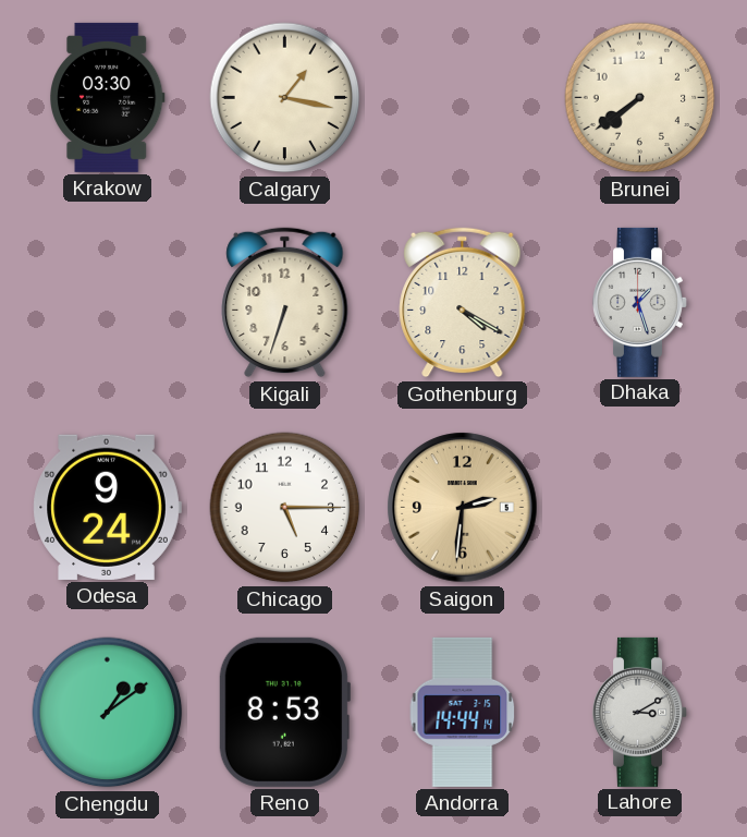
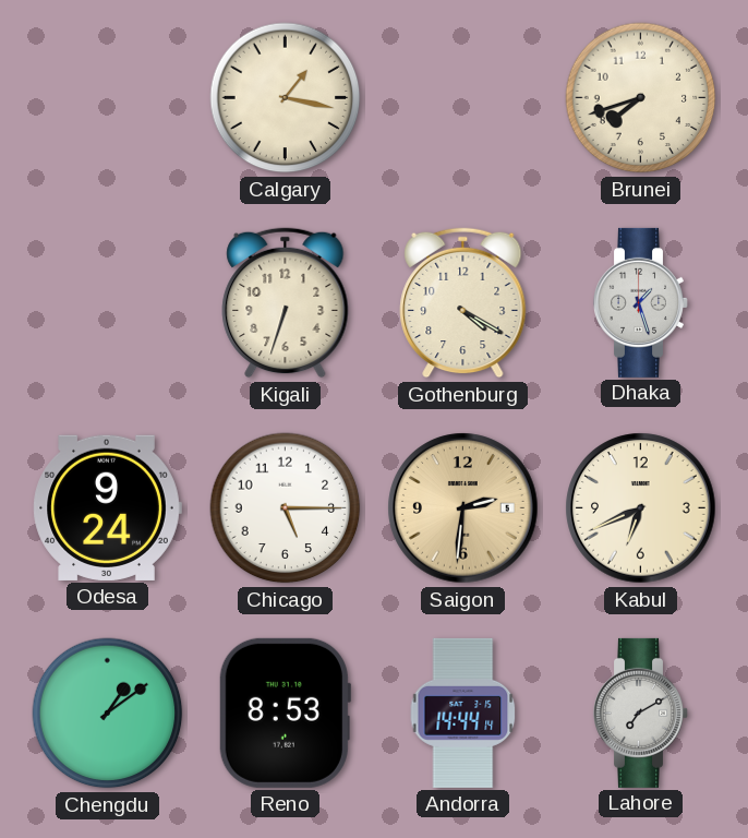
Krakow: 03:30 -> none
Brunei: 7:39 -> 7:42
Kabul: none -> 6:41
Lahore: 3:10 -> 7:10
